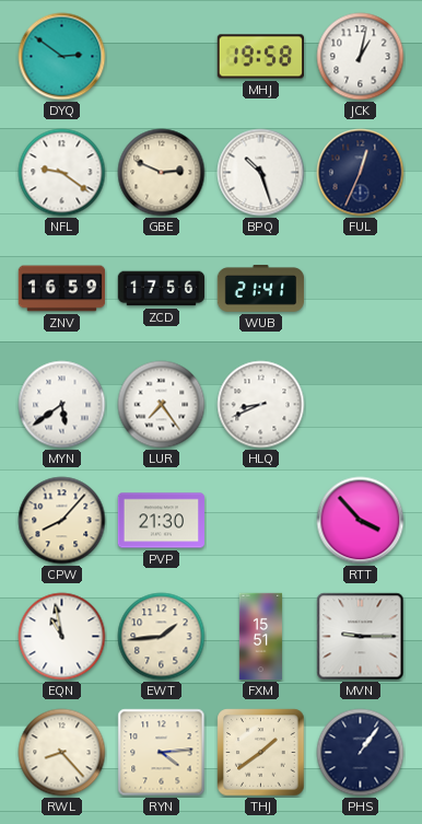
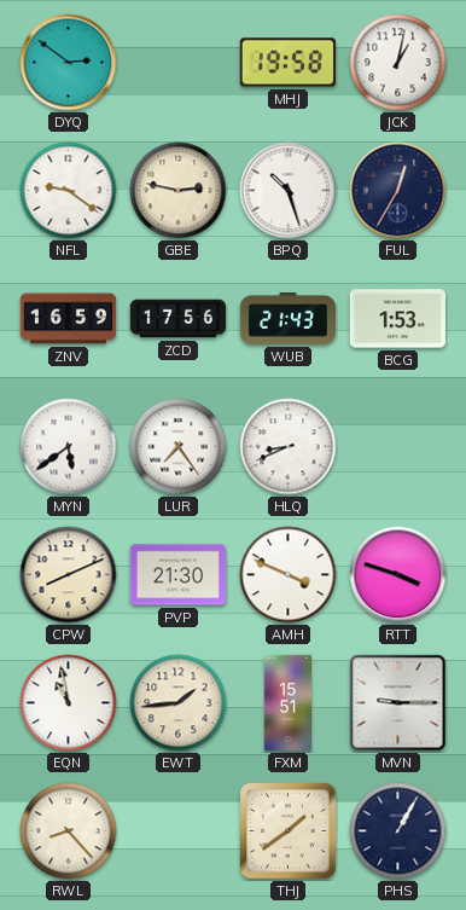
GBE: 2:49 -> 2:47
FUL: 12:34 -> 12:35
WUB: 21:41 -> 21:43
BCG: none -> 1:53
CPW: 8:07 -> 8:11
AMH: none -> 3:49
RTT: 3:53 -> 3:48
RYN: 4:14 -> none
PHS: 1:06 -> 1:05
